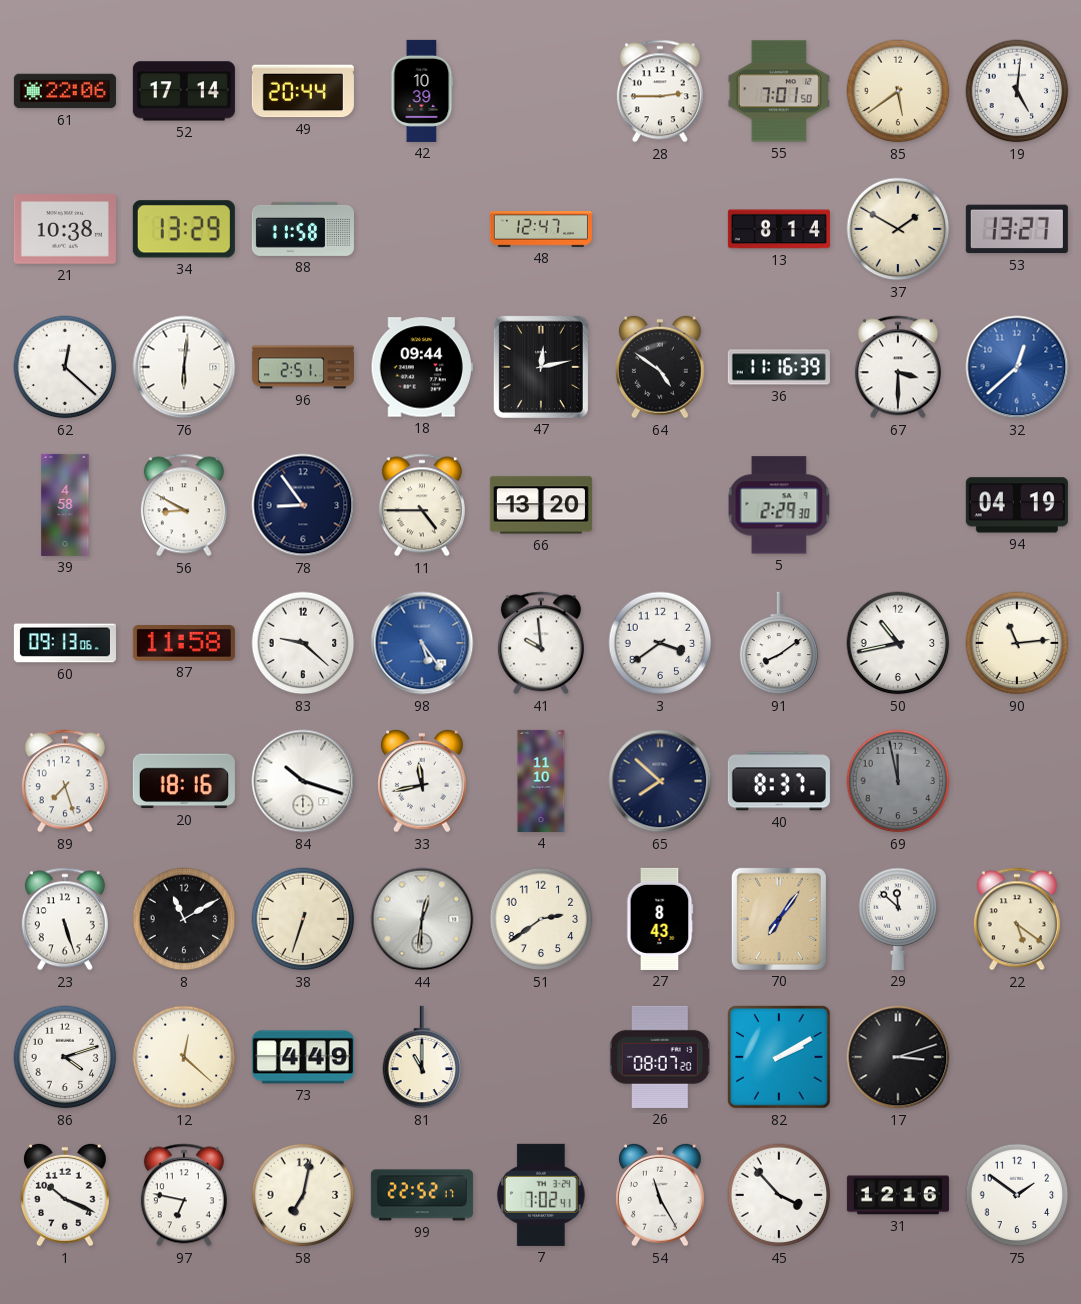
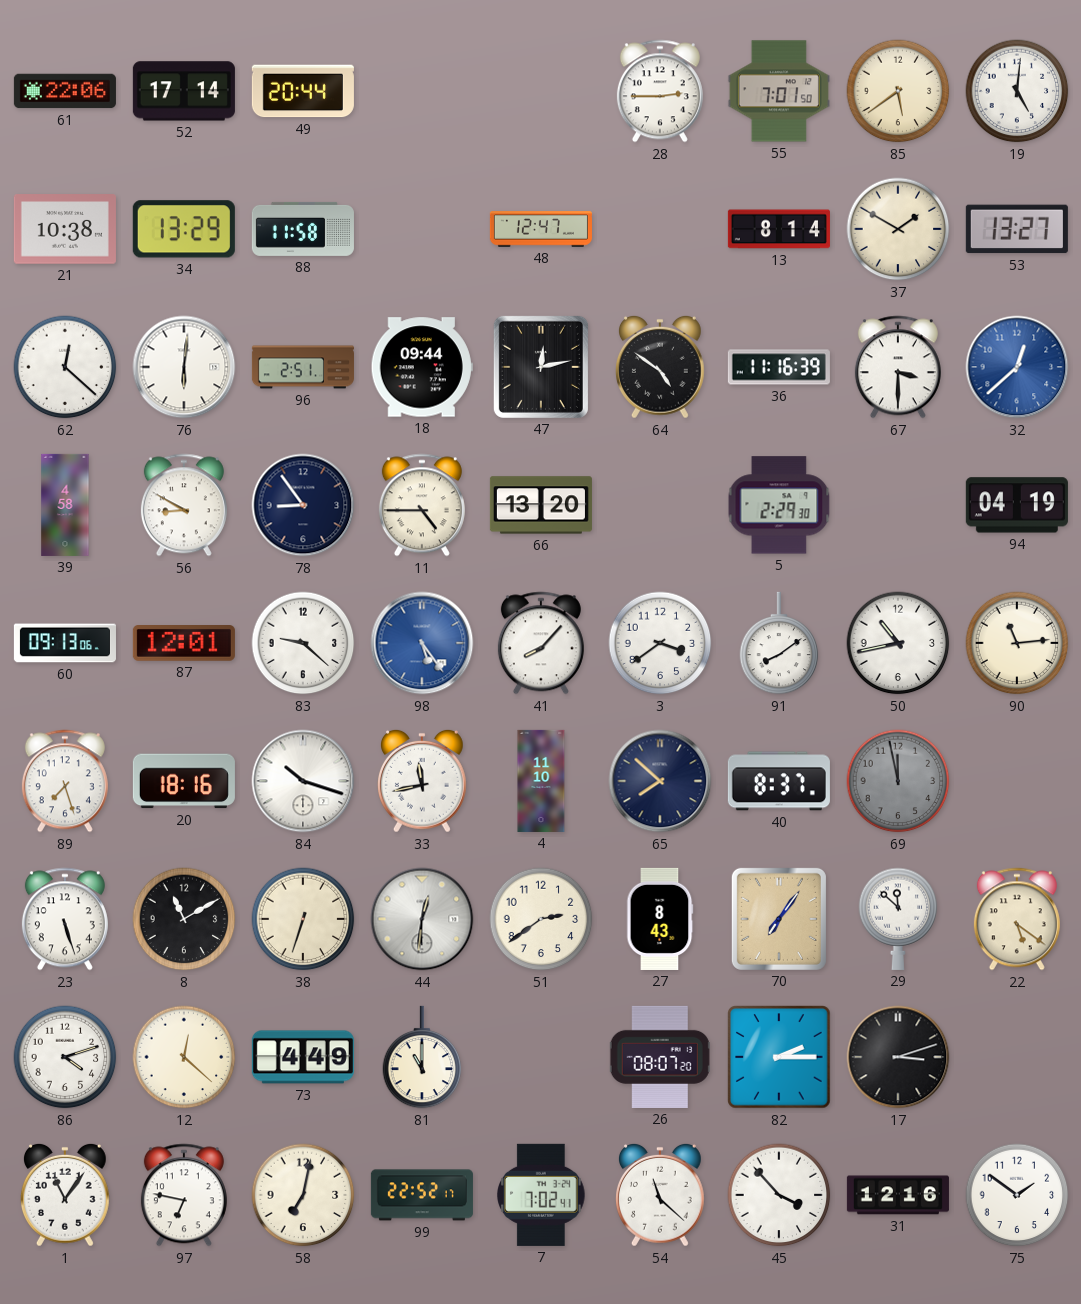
42: 10:39 -> none
87: 11:58 -> 12:01
41: 9:59 -> 8:07
82: 2:10 -> 2:15
1: 10:19 -> 11:06
54: 11:25 -> 11:22
